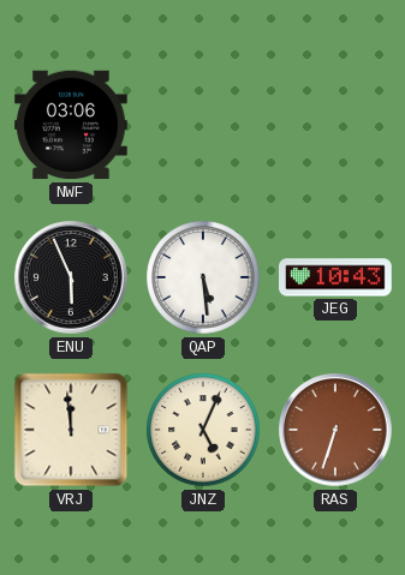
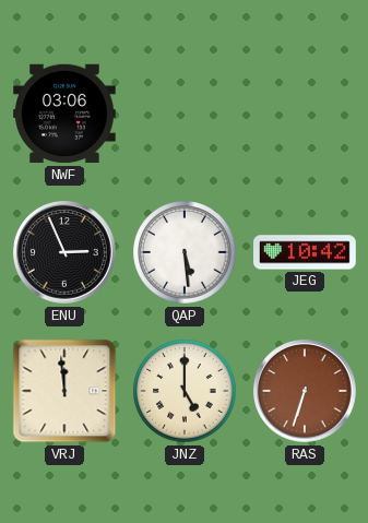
ENU: 5:56 -> 2:56
JEG: 10:43 -> 10:42
JNZ: 5:04 -> 5:00
